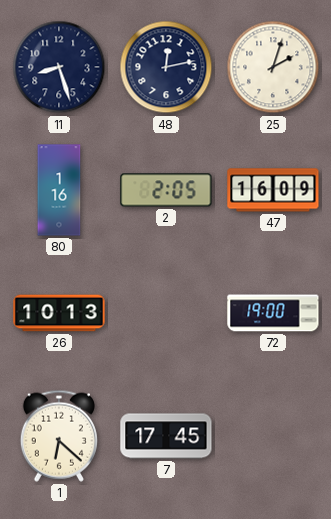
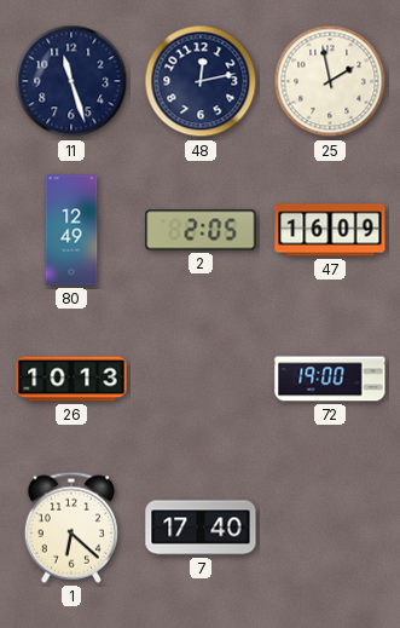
11: 8:27 -> 11:27
25: 2:03 -> 1:58
80: 1:16 -> 12:49
7: 17:45 -> 17:40
